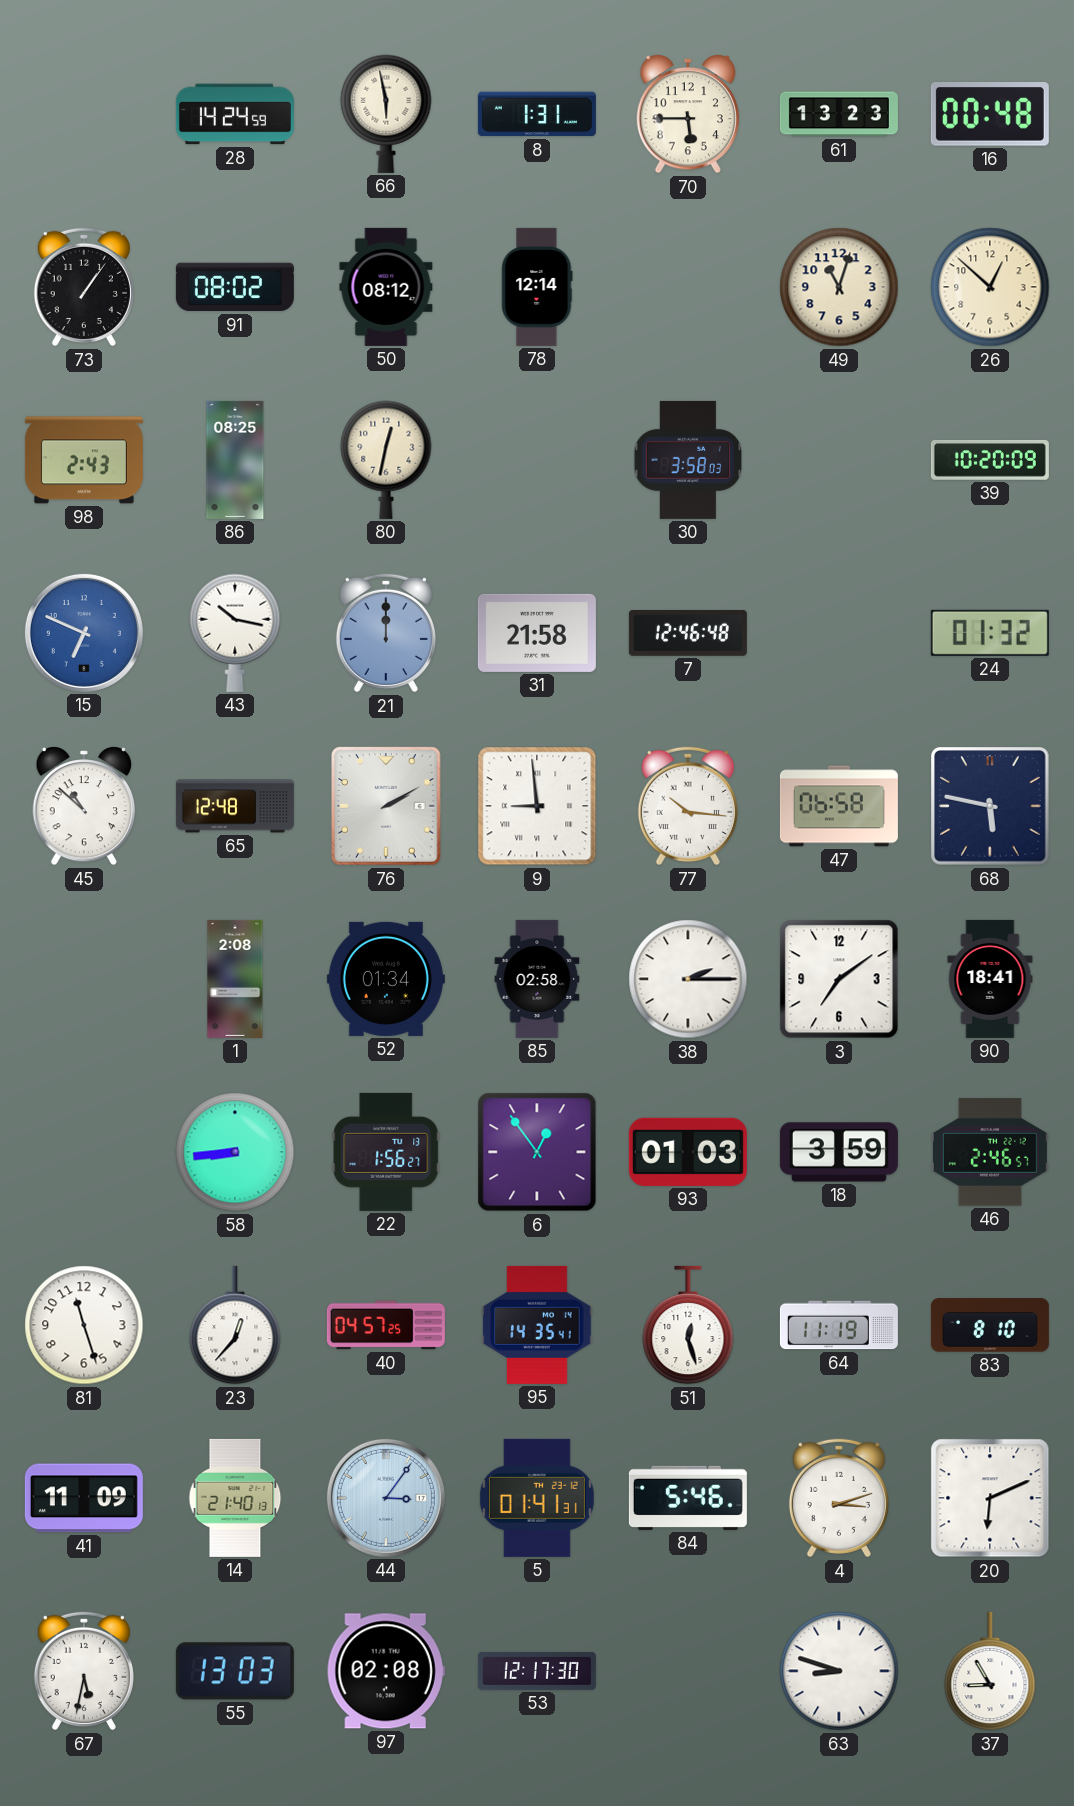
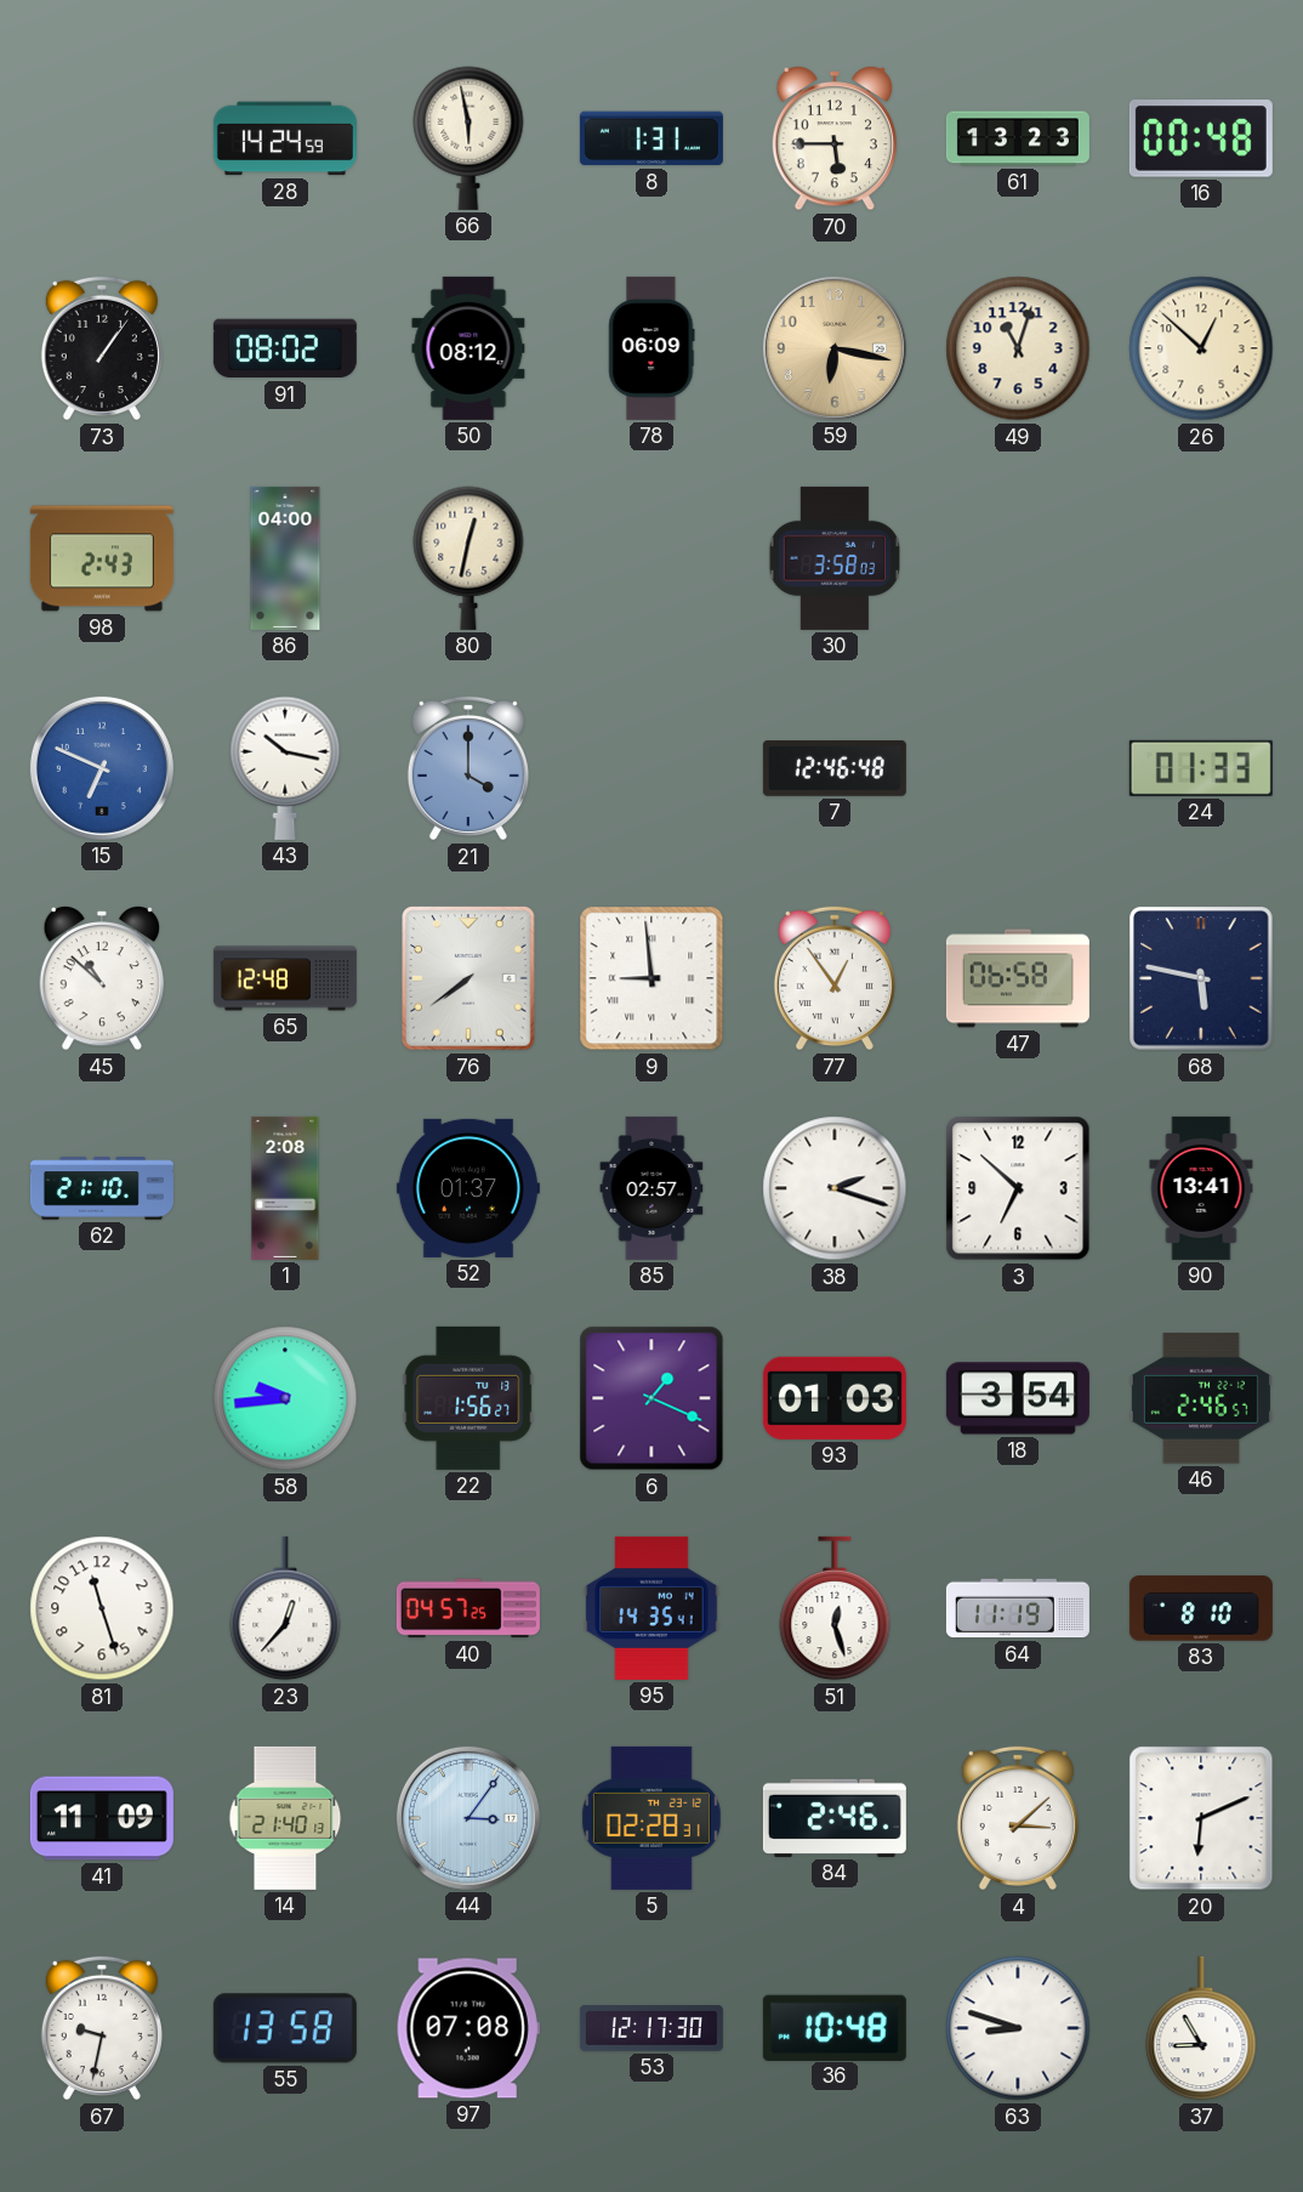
78: 12:14 -> 06:09
59: none -> 6:17
86: 08:25 -> 04:00
39: 10:20 -> none
21: 12:00 -> 4:00
31: 21:58 -> none
24: 01:32 -> 01:33
76: 2:10 -> 7:39
77: 10:16 -> 12:54
62: none -> 21:10
52: 01:34 -> 01:37
85: 02:58 -> 02:57
38: 2:15 -> 2:18
3: 7:09 -> 6:52
90: 18:41 -> 13:41
58: 8:44 -> 9:44
6: 12:54 -> 1:19
18: 3:59 -> 3:54
5: 01:41 -> 02:28
84: 5:46 -> 2:46
4: 3:12 -> 3:08
67: 5:32 -> 9:32
55: 13:03 -> 13:58
97: 02:08 -> 07:08
36: none -> 10:48
